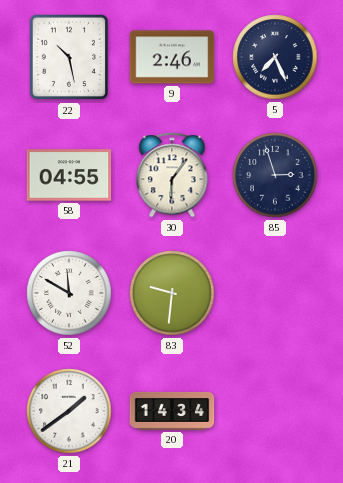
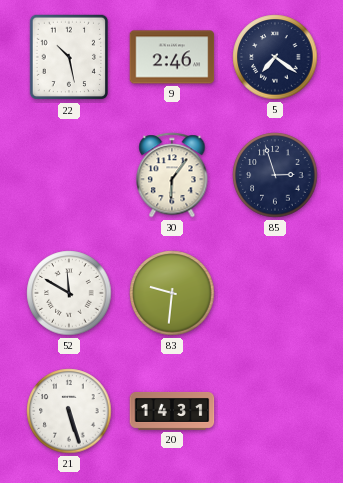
5: 7:26 -> 7:21
58: 04:55 -> none
21: 1:39 -> 5:27
20: 14:34 -> 14:31
